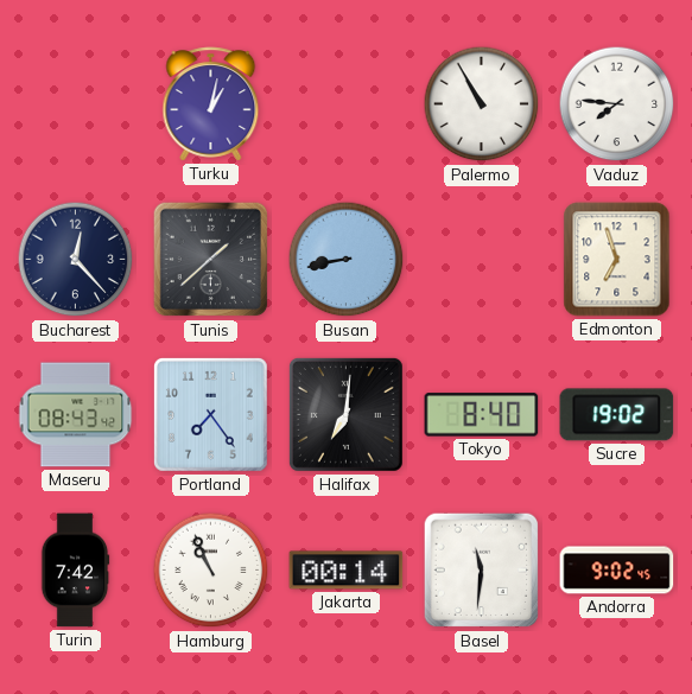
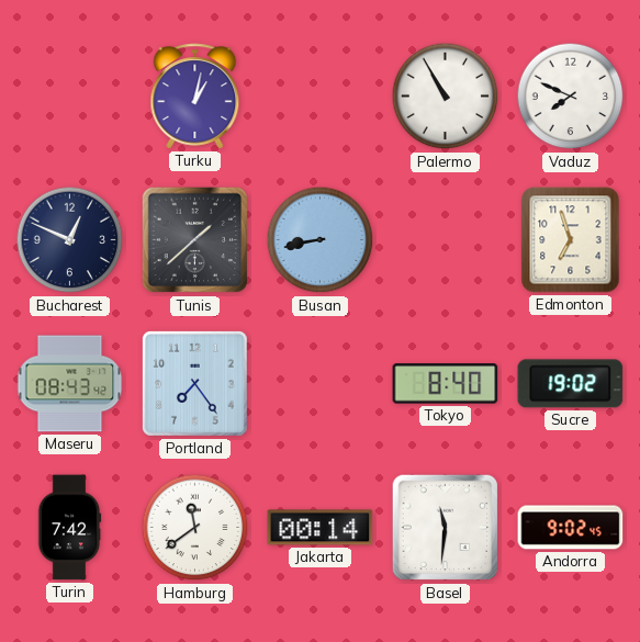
Vaduz: 7:46 -> 7:49
Bucharest: 12:23 -> 12:49
Halifax: 7:01 -> none
Hamburg: 10:56 -> 11:39
